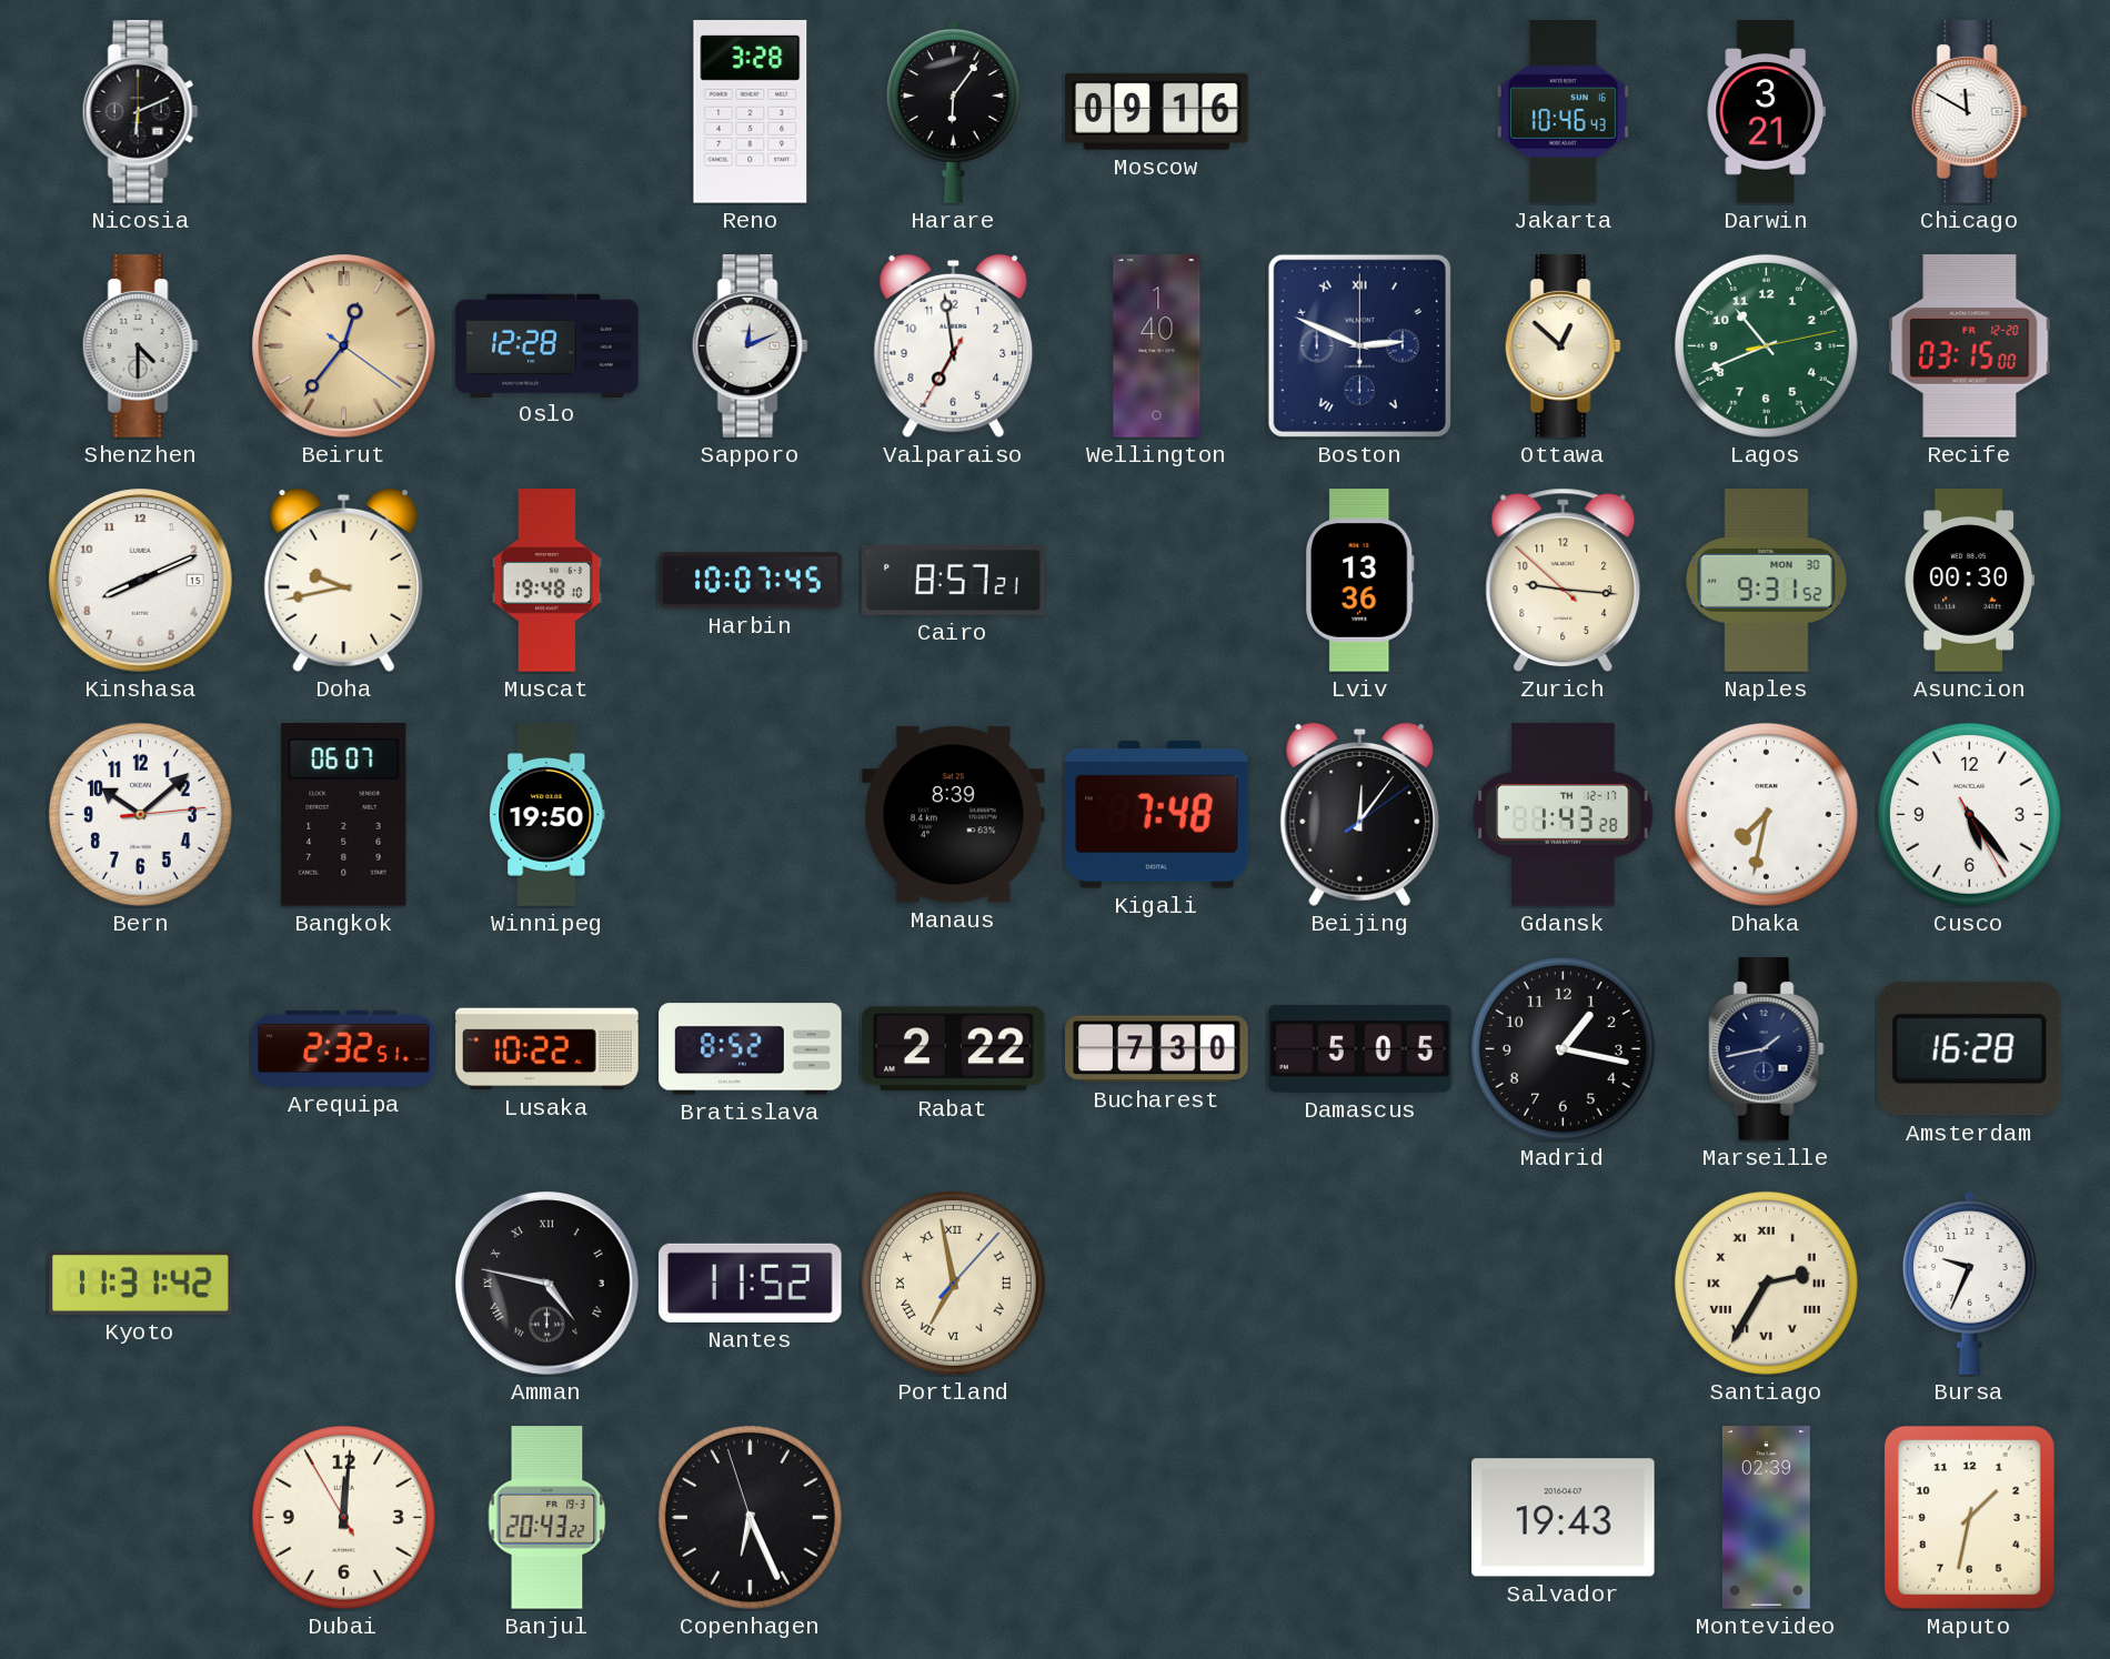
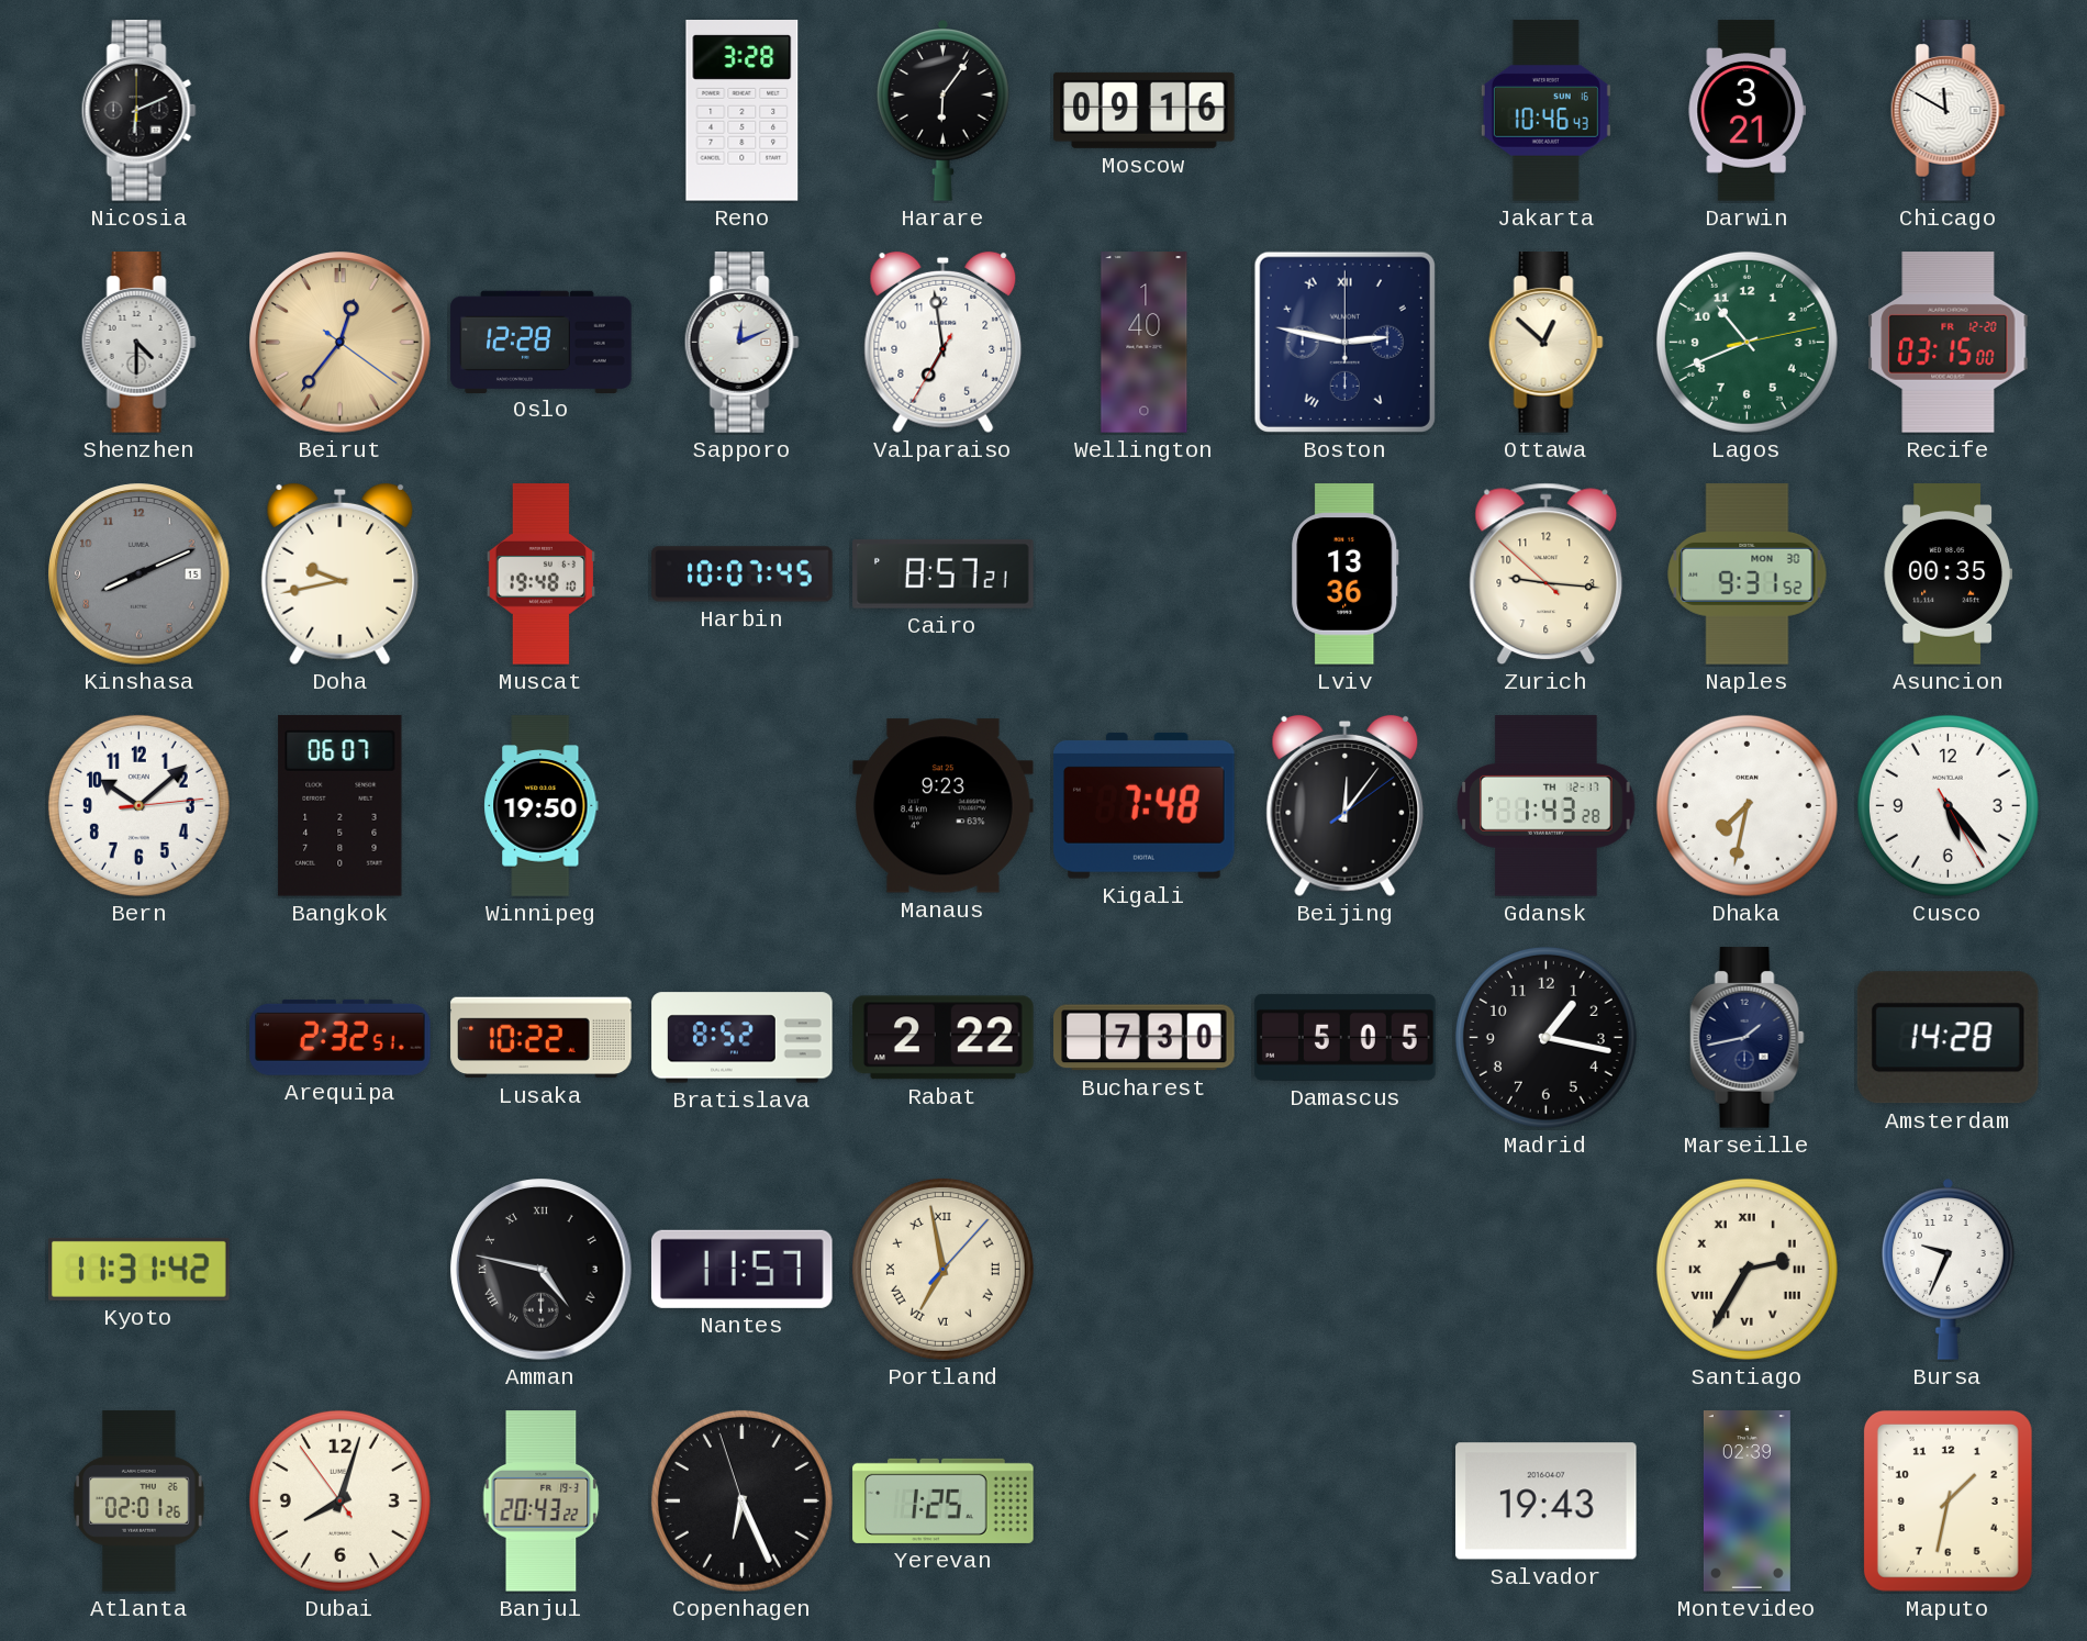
Boston: 2:49 -> 2:47
Kinshasa dial: white -> grey
Asuncion: 00:30 -> 00:35
Manaus: 8:39 -> 9:23
Amsterdam: 16:28 -> 14:28
Nantes: 11:52 -> 11:57
Atlanta: none -> 02:01
Dubai: 12:00 -> 8:02
Yerevan: none -> 1:25
